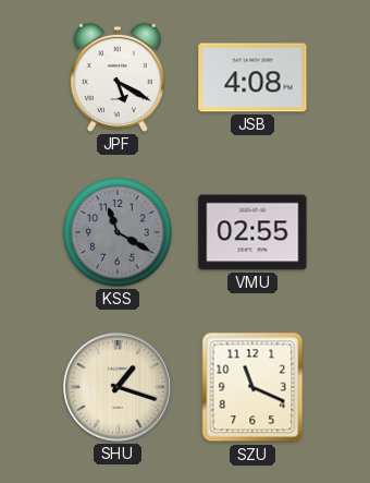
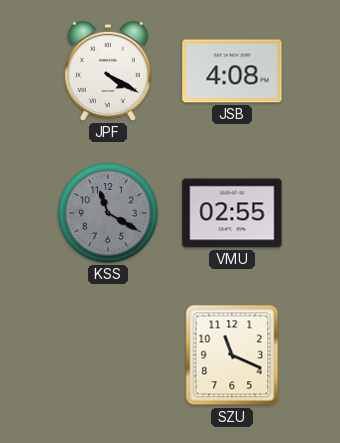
JPF: 5:20 -> 4:20
SHU: 1:18 -> none
